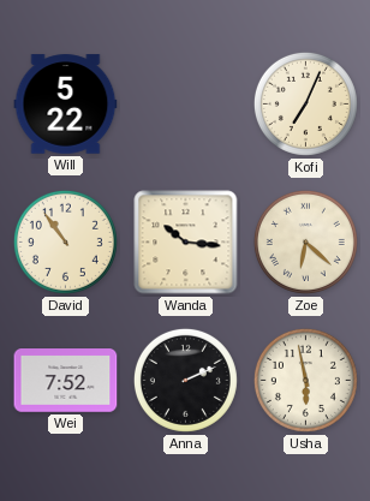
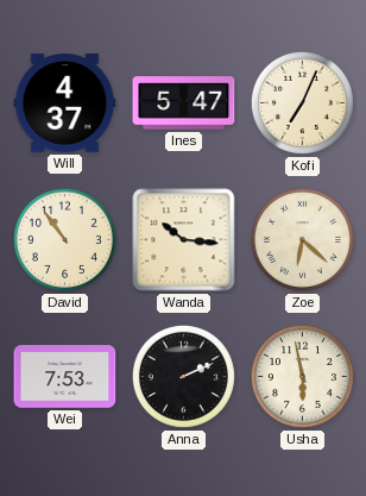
Will: 5:22 -> 4:37
Ines: none -> 5:47
Wei: 7:52 -> 7:53
